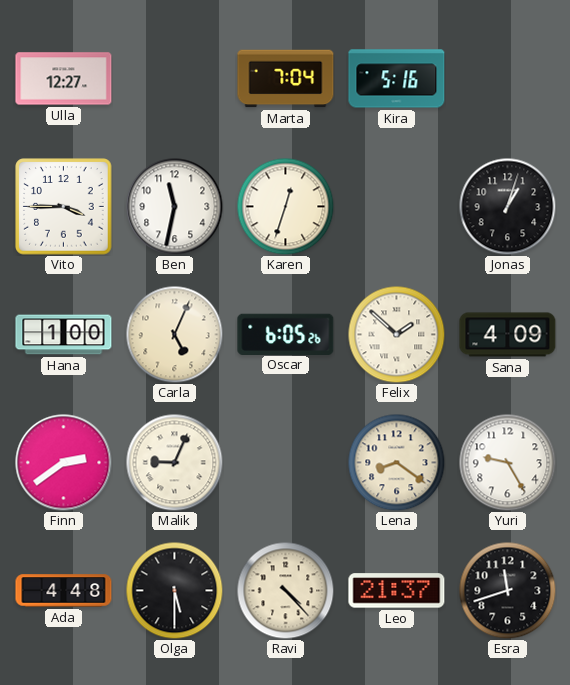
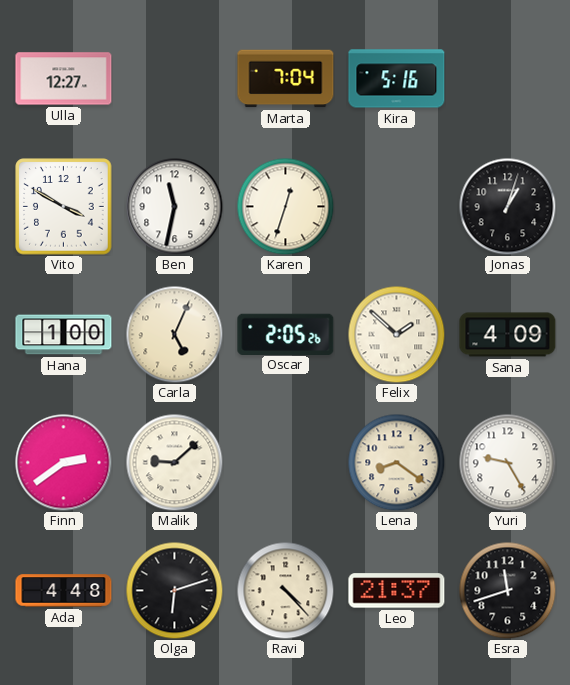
Vito: 3:45 -> 3:50
Oscar: 6:05 -> 2:05
Malik: 9:04 -> 9:08
Olga: 5:30 -> 6:12
